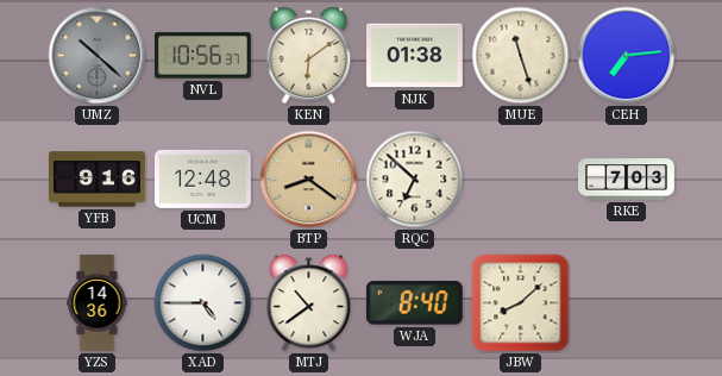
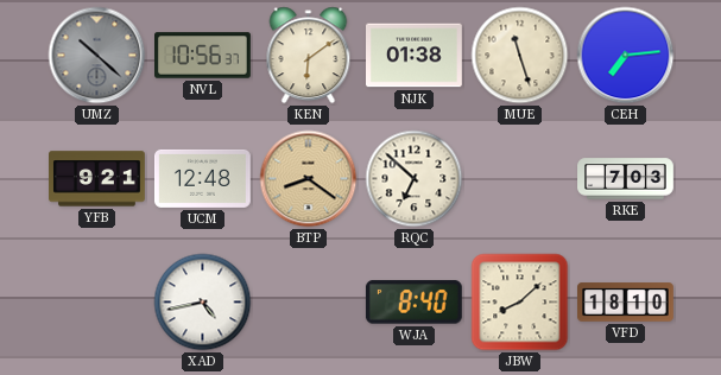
YFB: 9:16 -> 9:21
YZS: 14:36 -> none
XAD: 4:45 -> 4:43
MTJ: 10:39 -> none
VFD: none -> 18:10
